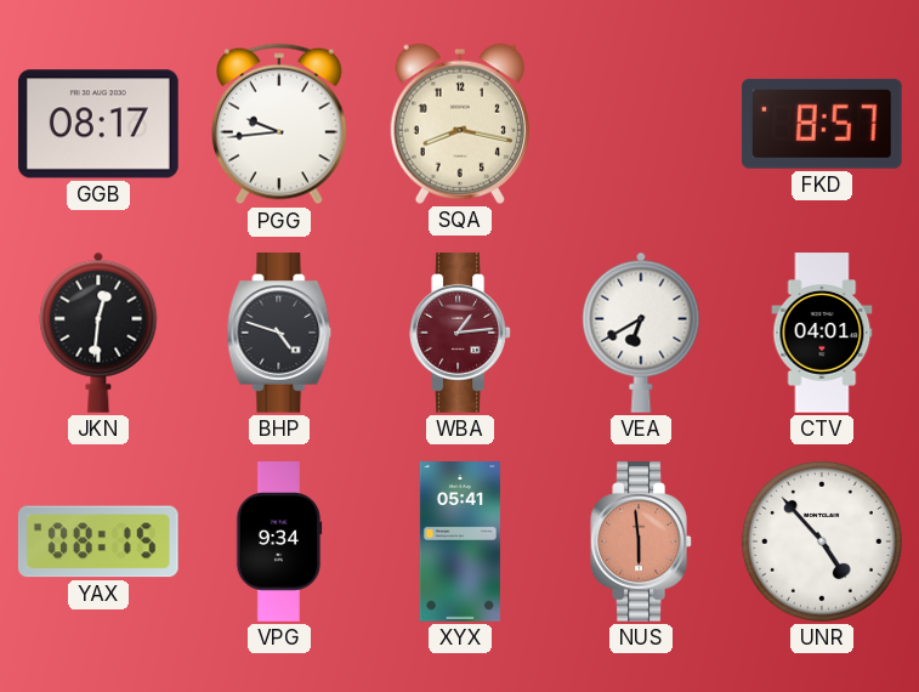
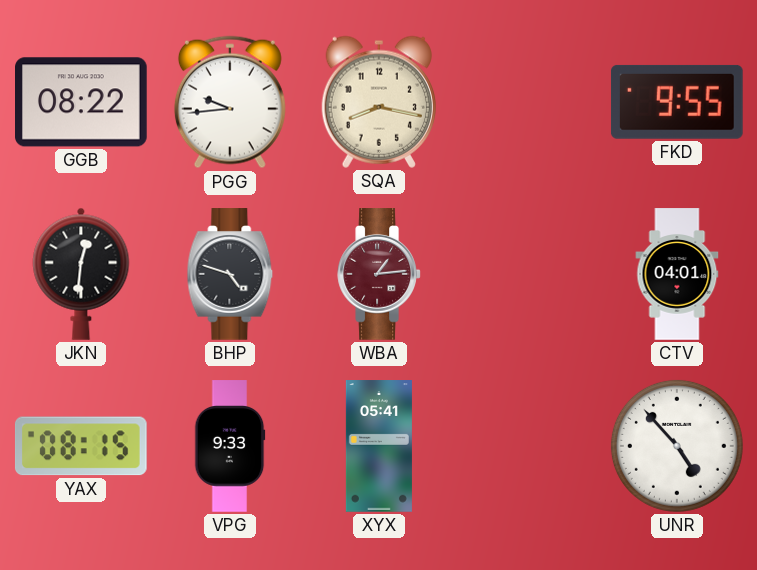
GGB: 08:17 -> 08:22
FKD: 8:57 -> 9:55
VEA: 6:40 -> none
VPG: 9:34 -> 9:33
NUS: 5:59 -> none
